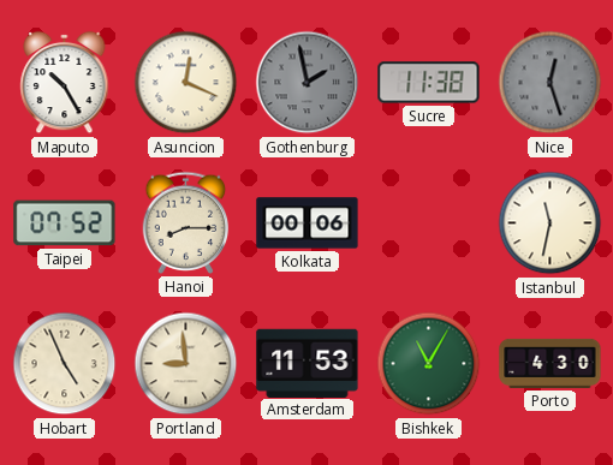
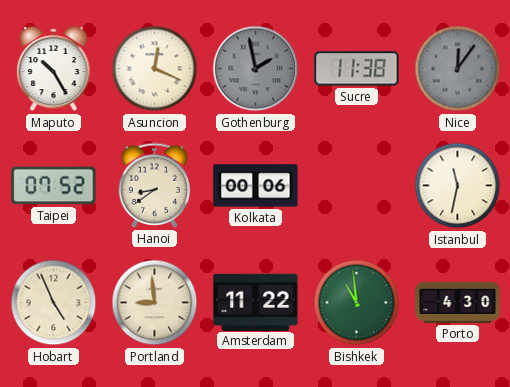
Nice: 12:27 -> 12:06
Hanoi: 8:15 -> 8:39
Amsterdam: 11:53 -> 11:22
Bishkek: 11:05 -> 10:59
